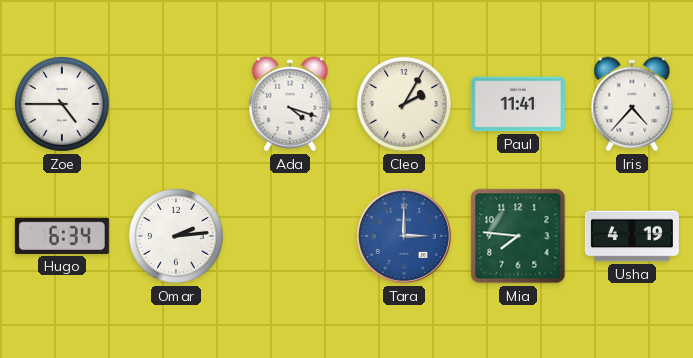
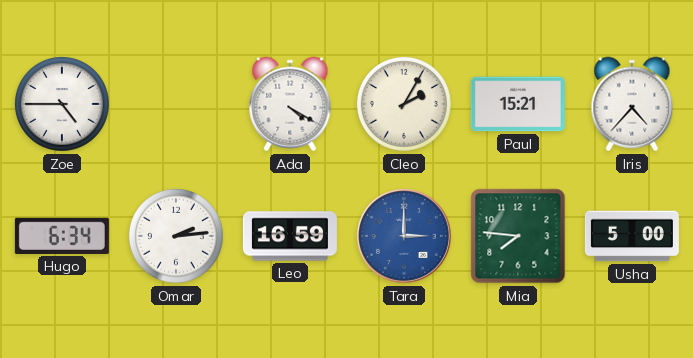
Ada: 4:18 -> 4:20
Paul: 11:41 -> 15:21
Leo: none -> 16:59
Usha: 4:19 -> 5:00
